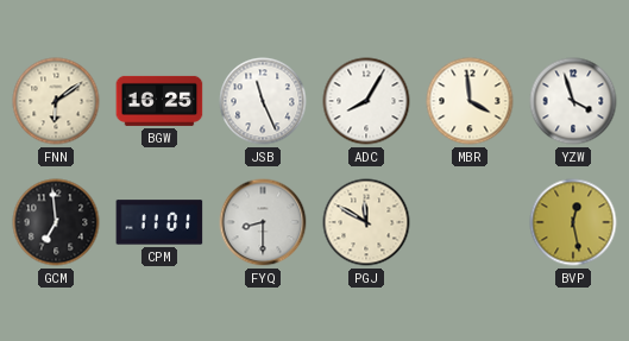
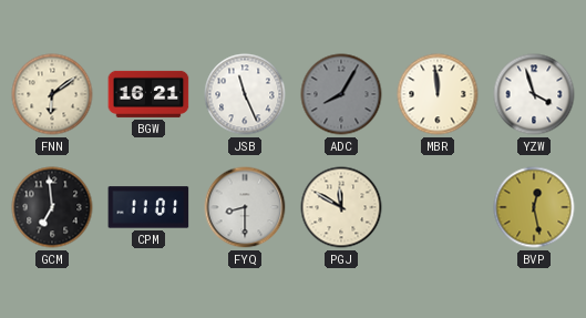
BGW: 16:25 -> 16:21
ADC dial: white -> grey
MBR: 3:59 -> 11:59
